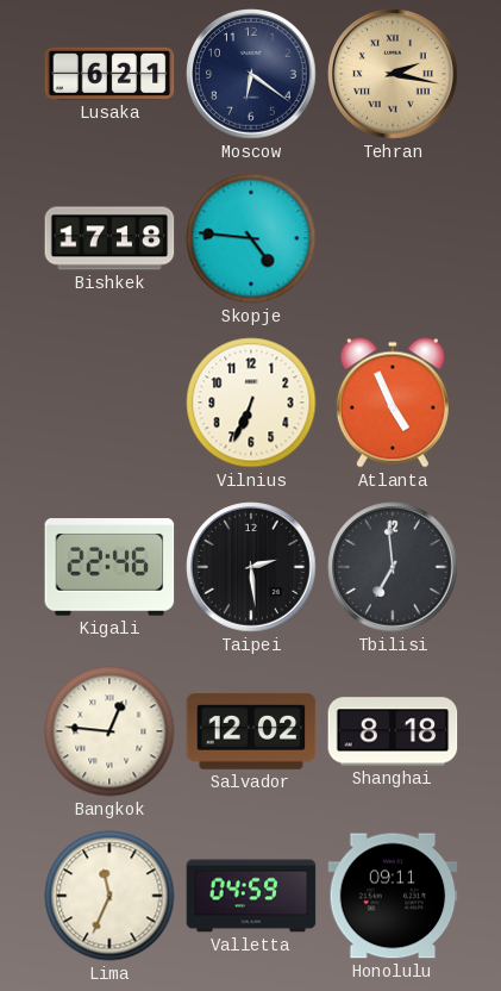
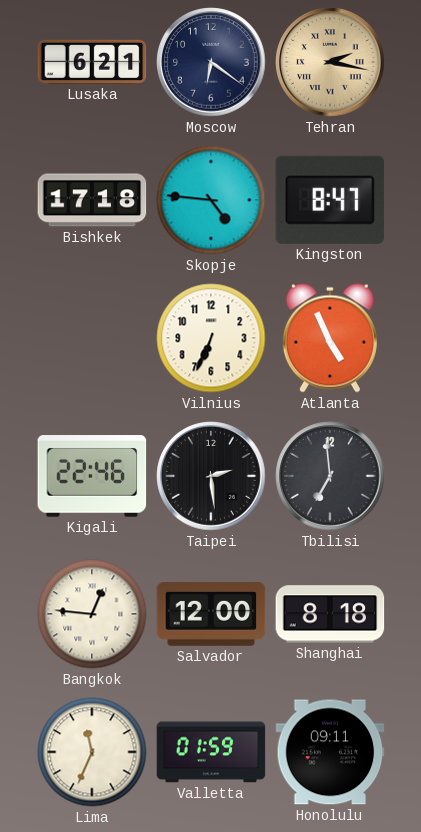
Kingston: none -> 8:47
Salvador: 12:02 -> 12:00
Valletta: 04:59 -> 01:59
